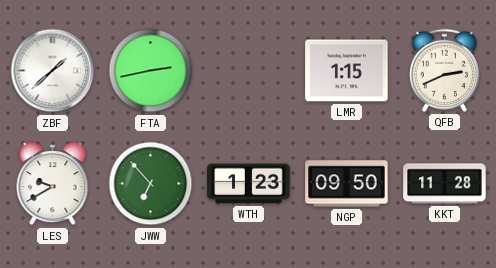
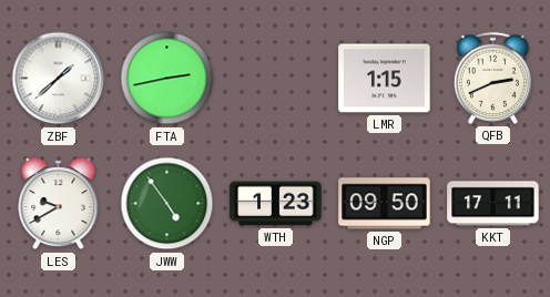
JWW: 6:53 -> 4:54
KKT: 11:28 -> 17:11
